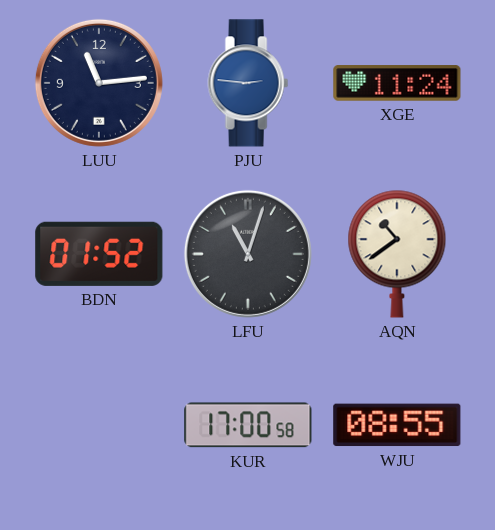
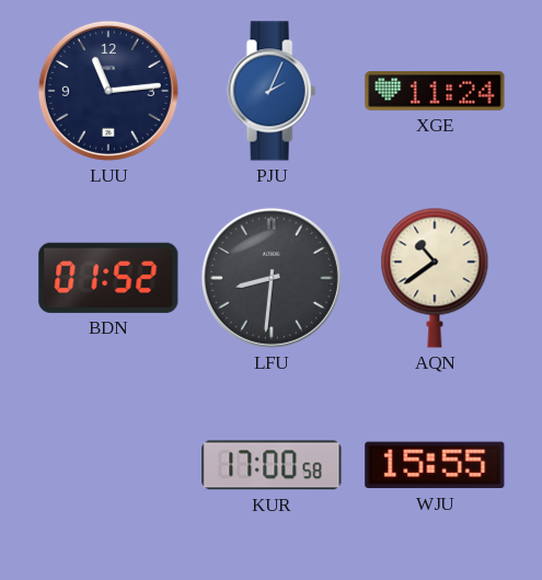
PJU: 2:46 -> 2:04
LFU: 11:03 -> 8:31
WJU: 08:55 -> 15:55
